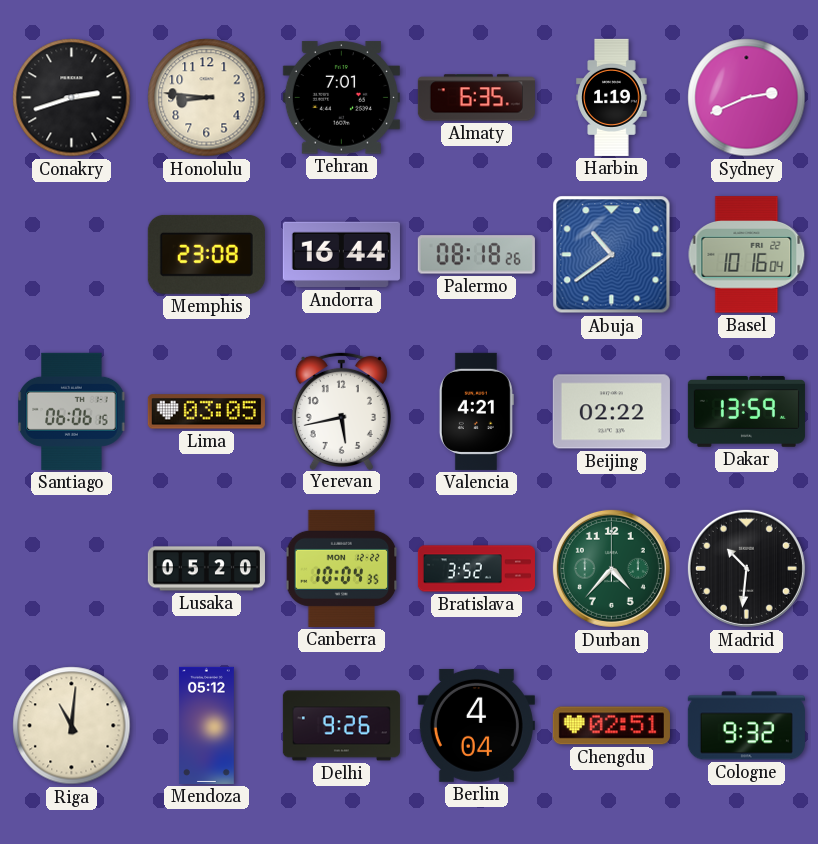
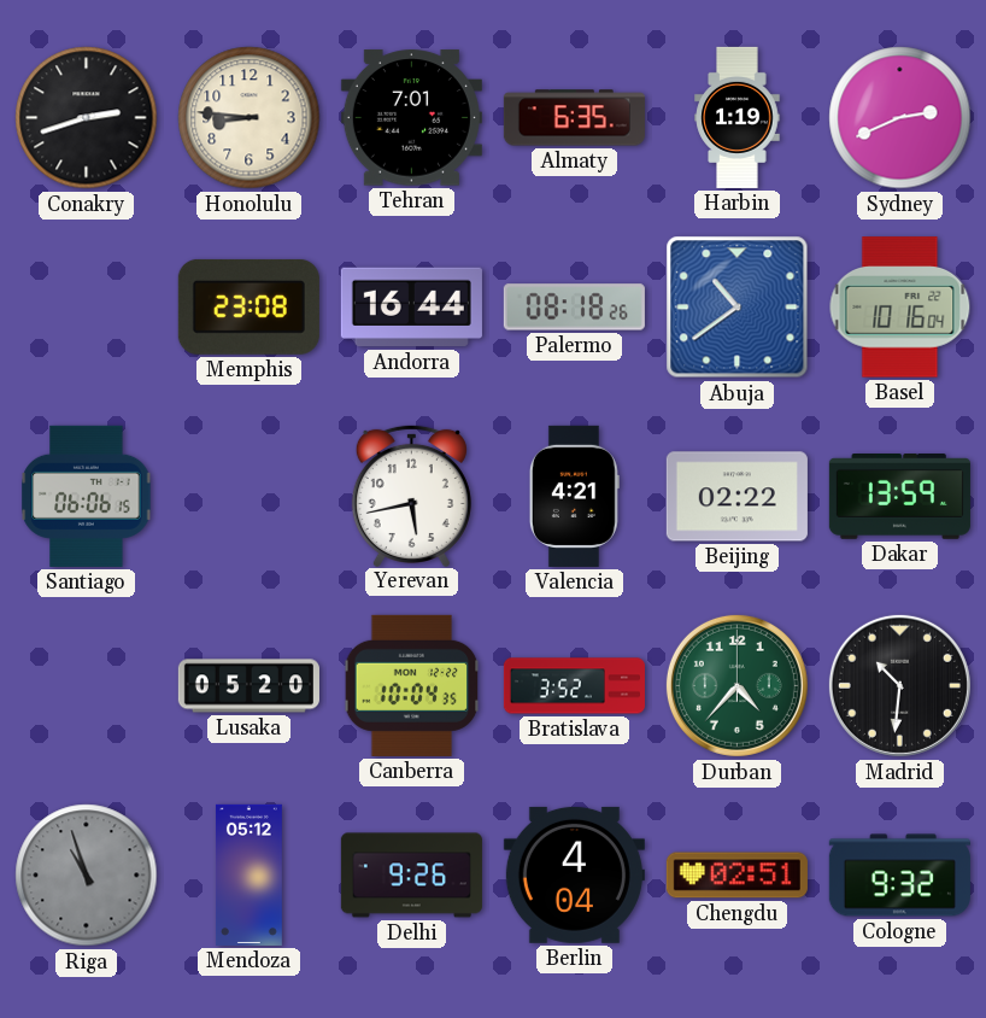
Lima: 03:05 -> none
Riga: 11:01 -> 10:57
Riga dial: cream -> grey
